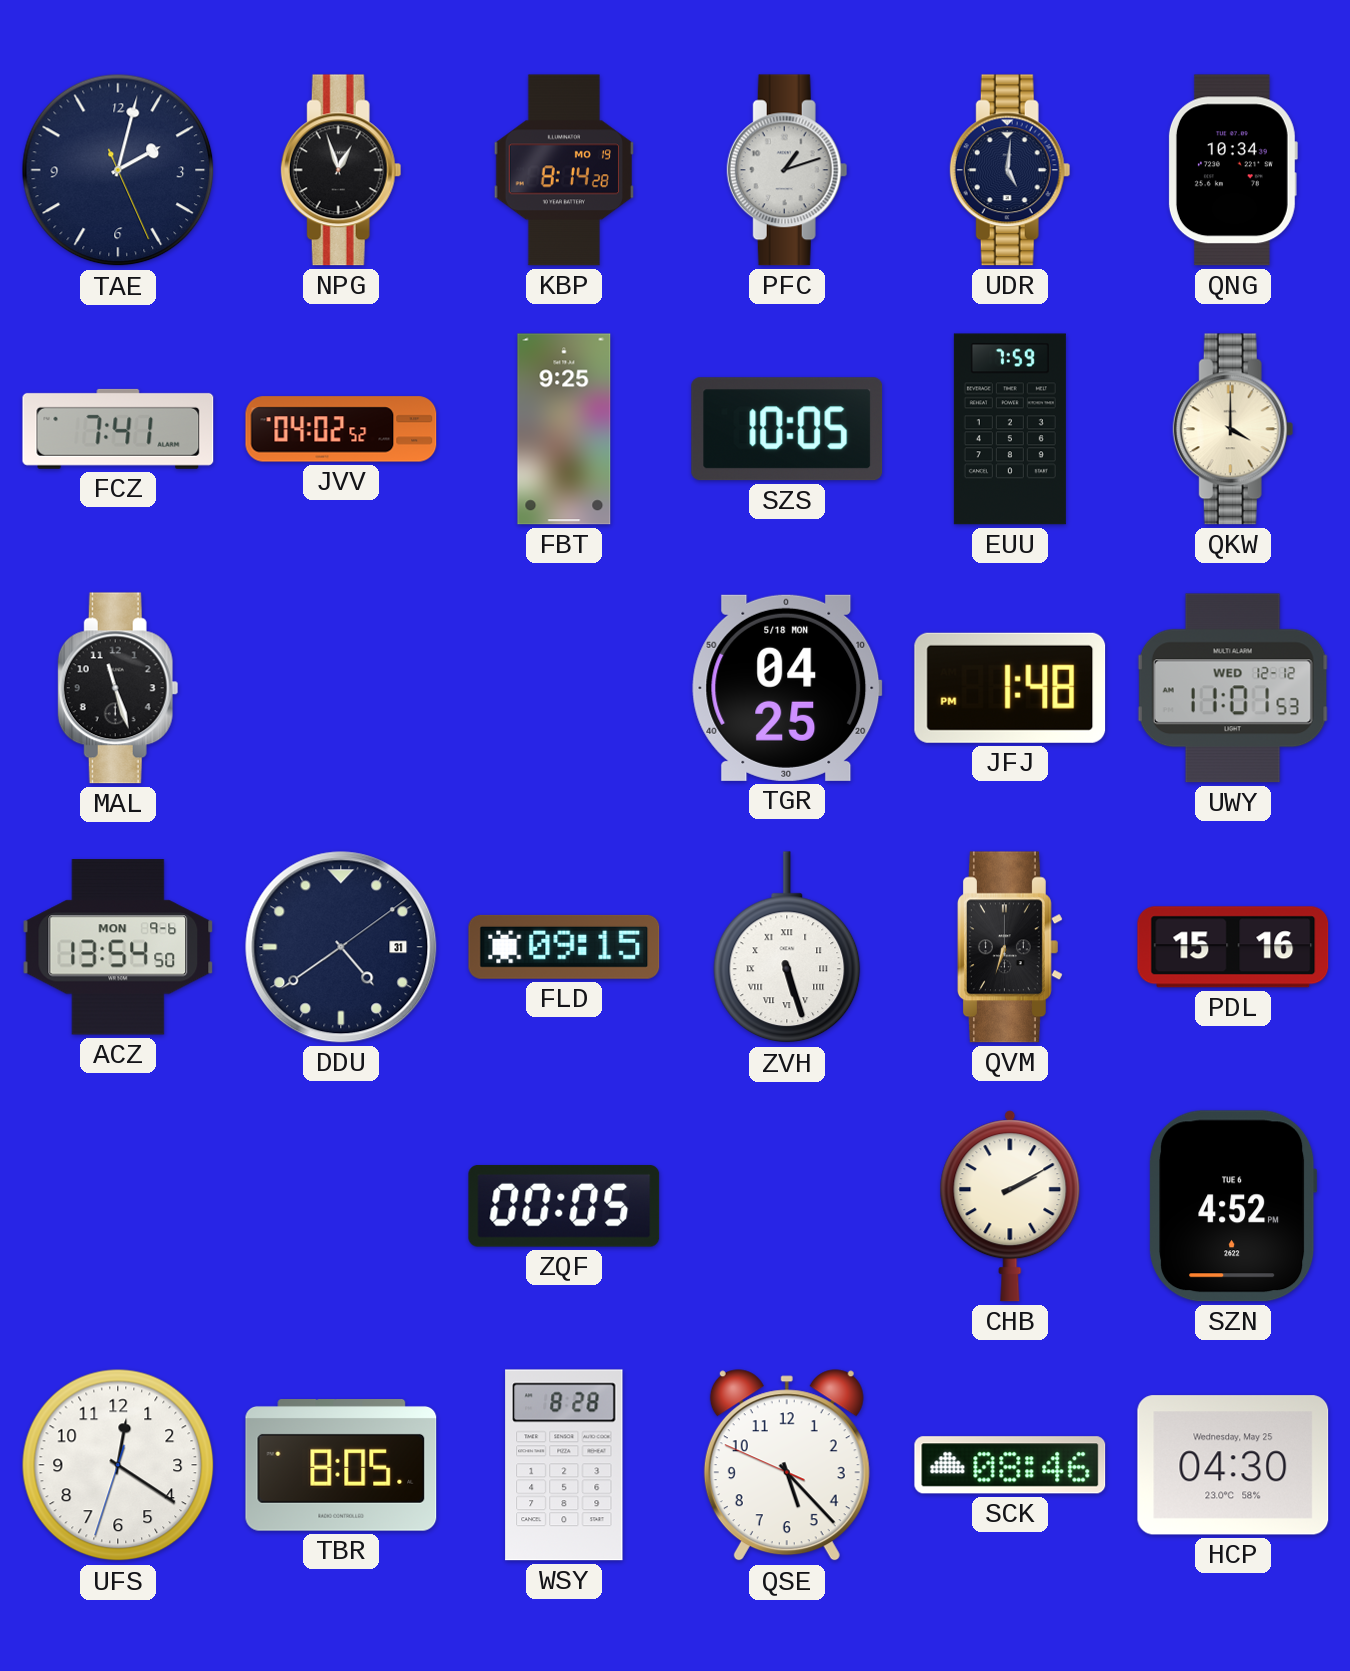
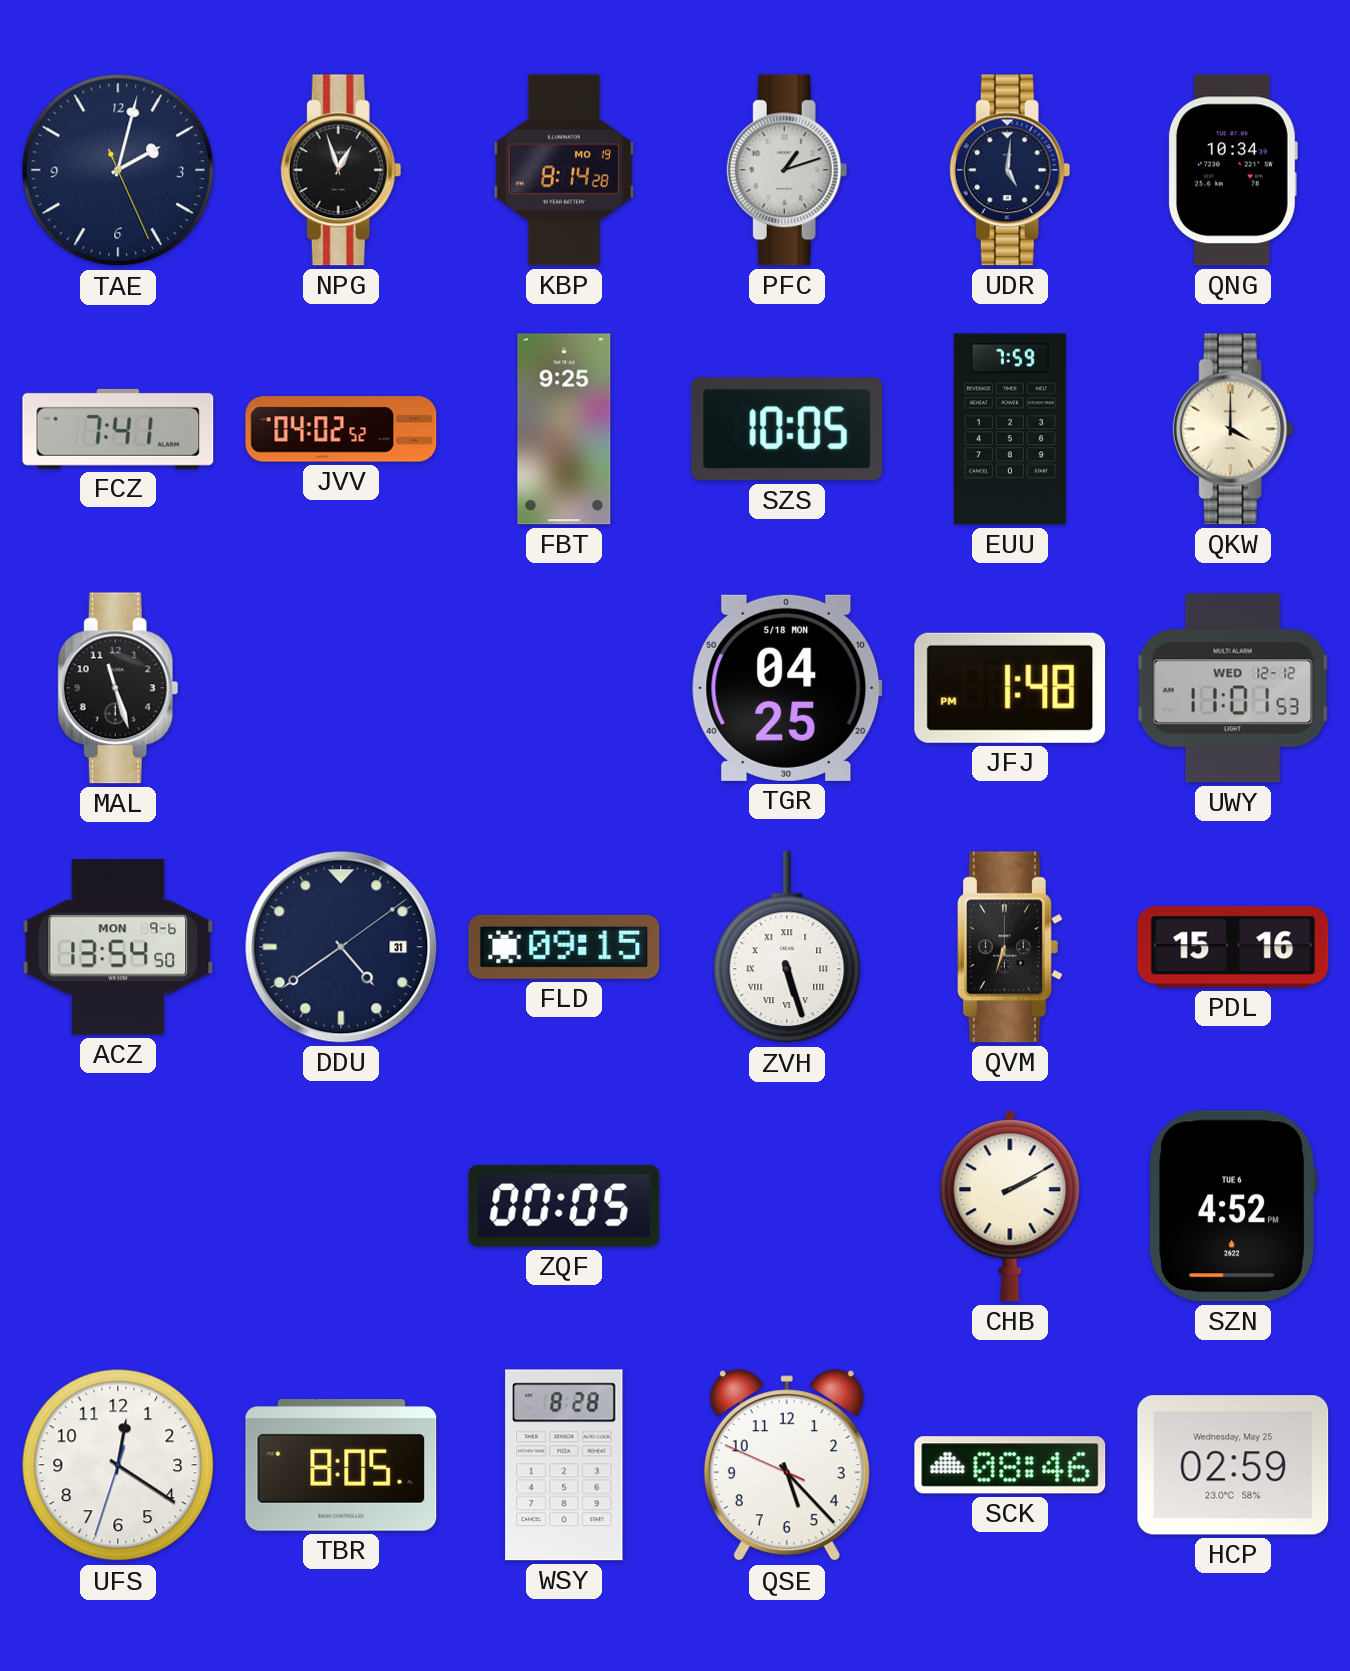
HCP: 04:30 -> 02:59
